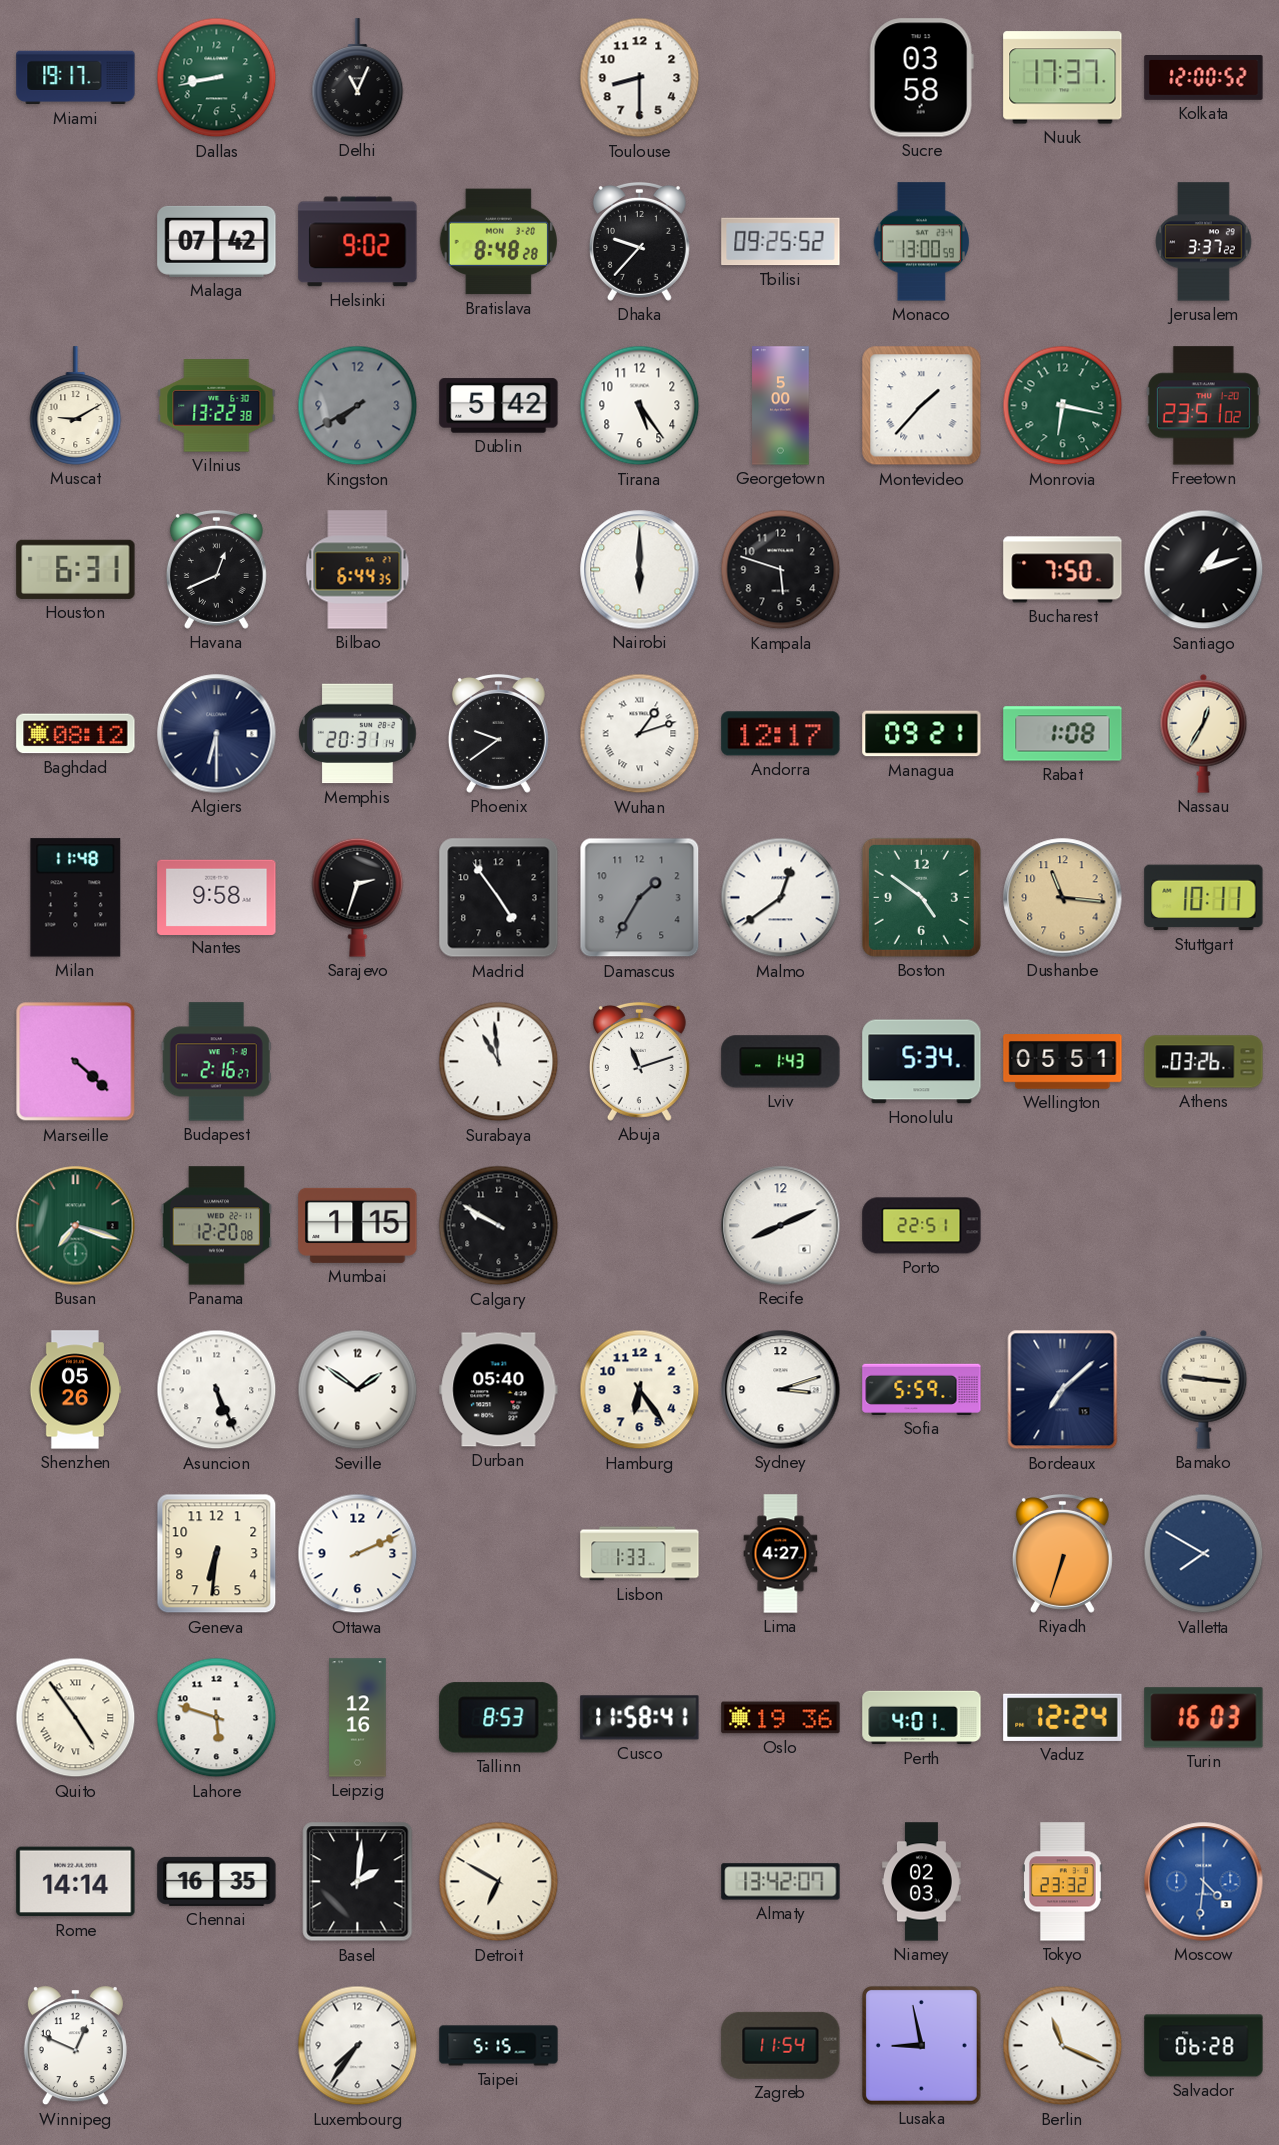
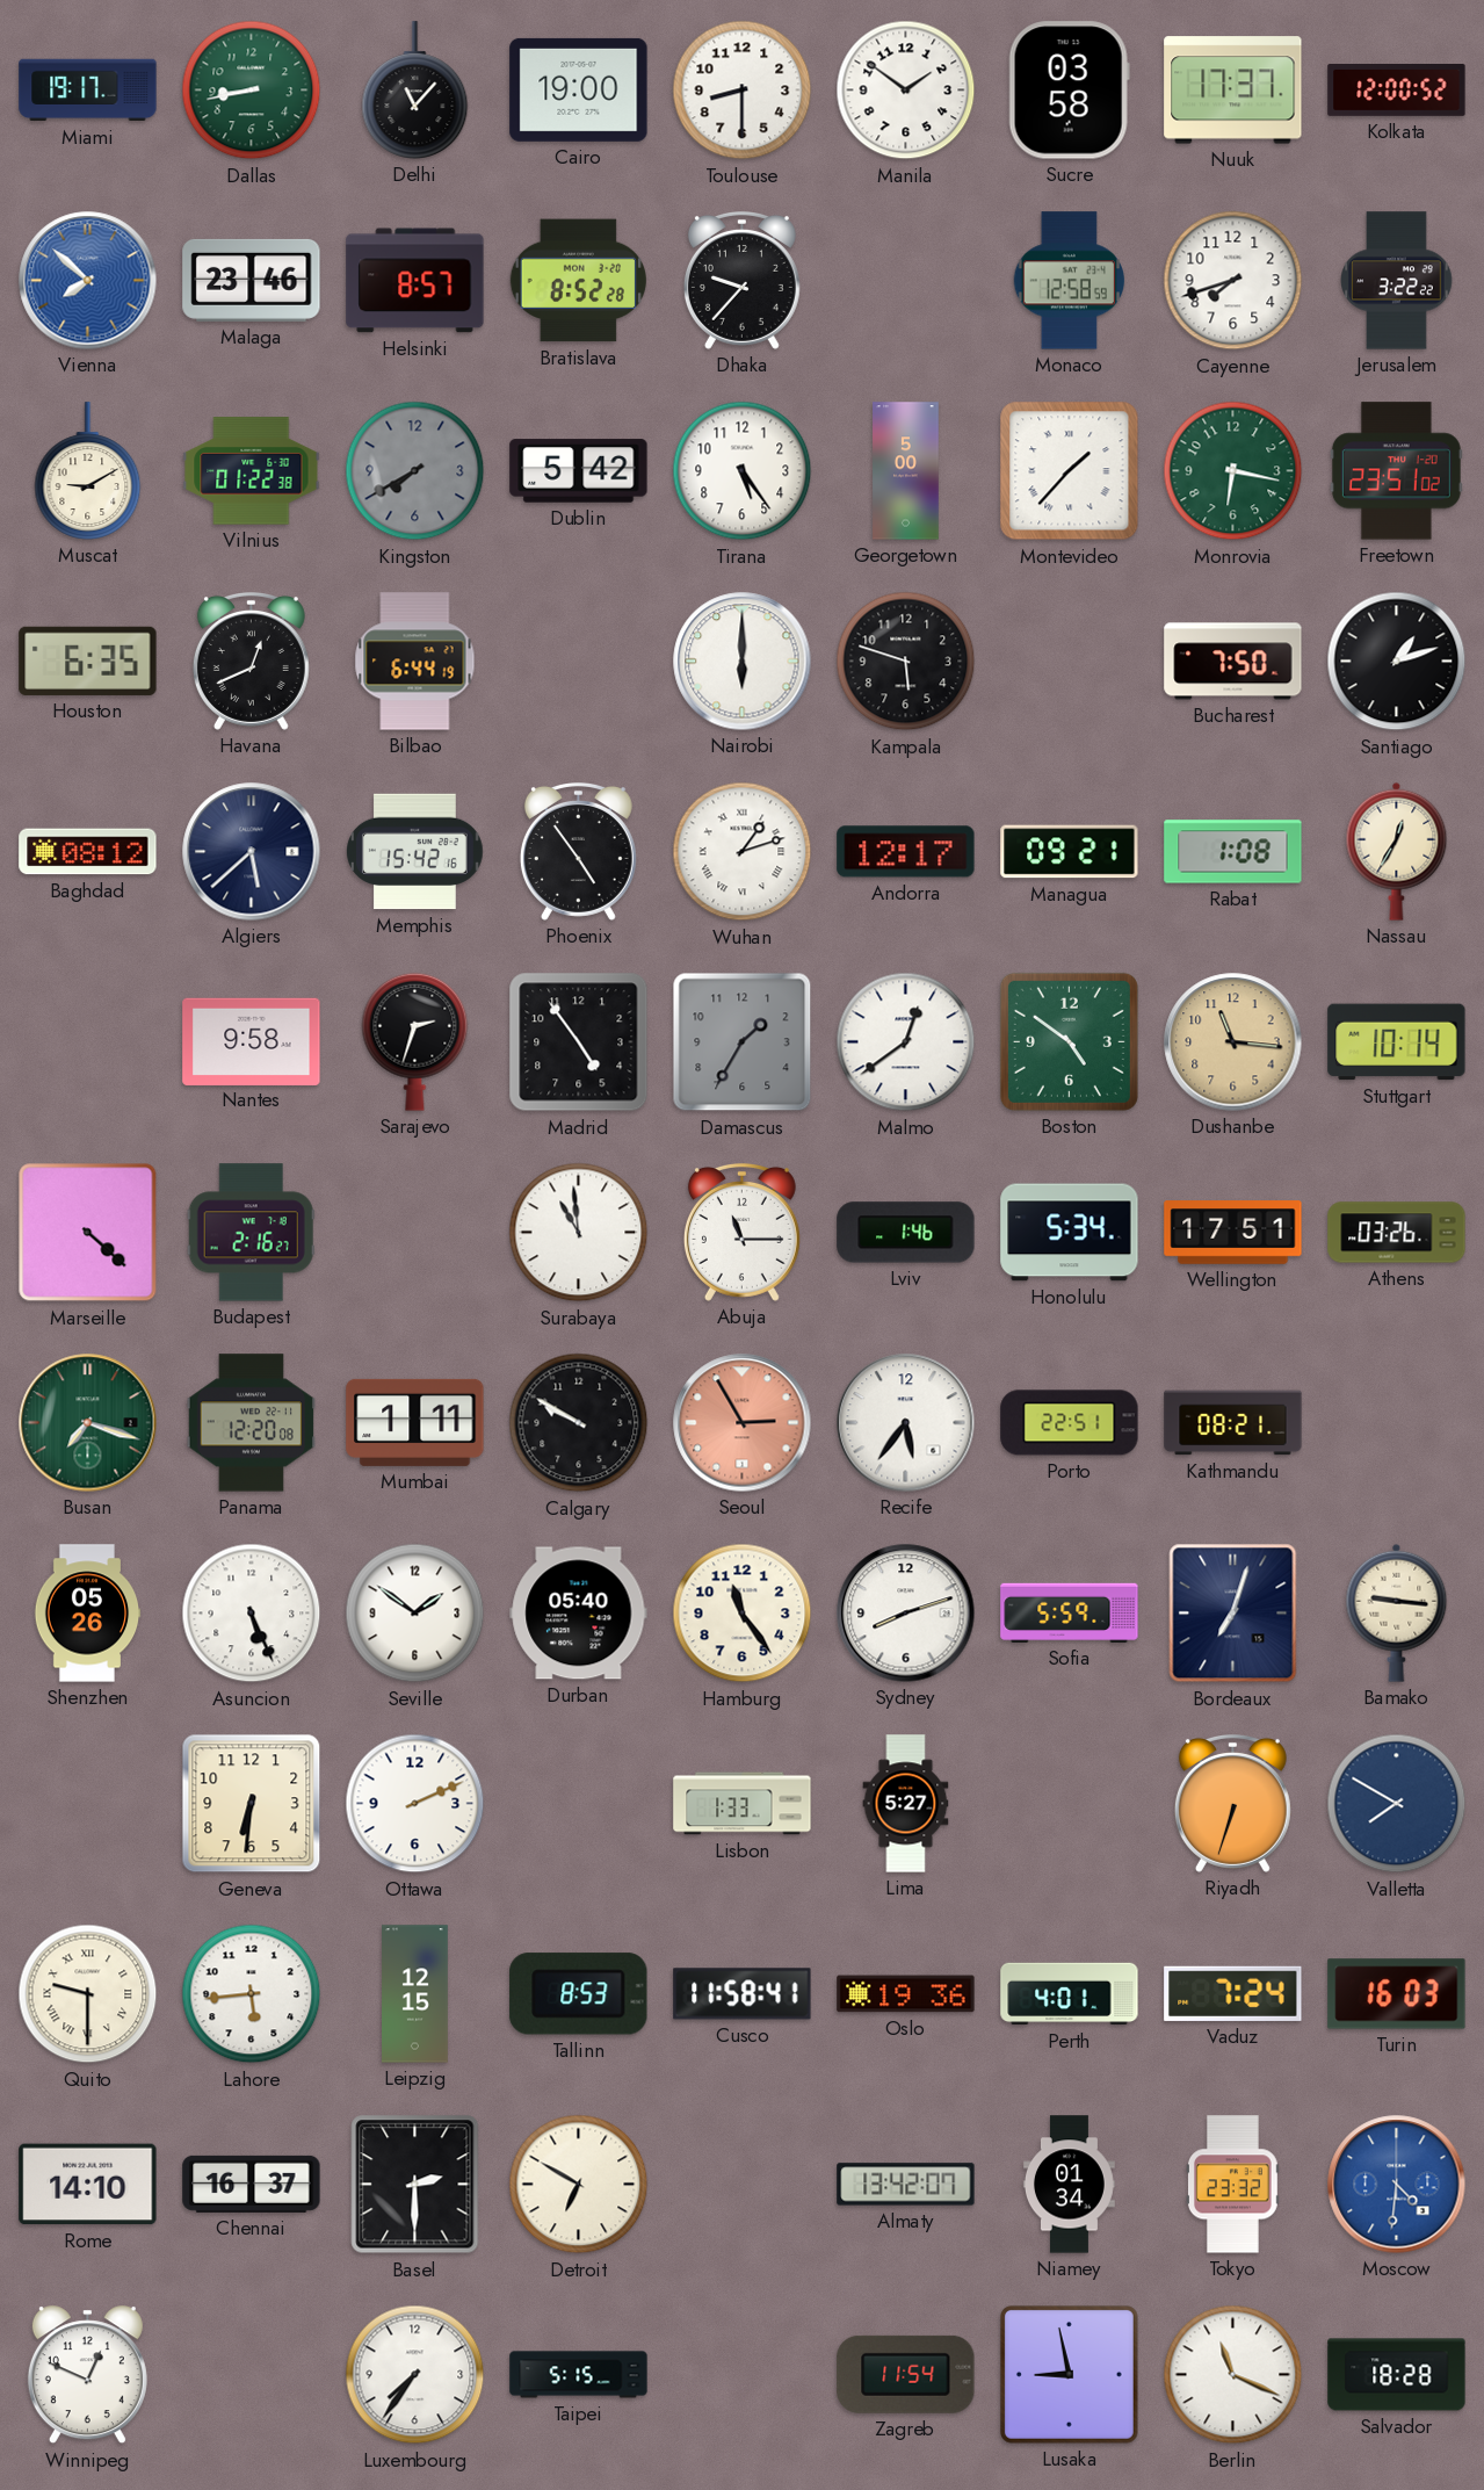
Delhi: 11:04 -> 11:07
Cairo: none -> 19:00
Manila: none -> 1:51
Vienna: none -> 7:52
Malaga: 07:42 -> 23:46
Helsinki: 9:02 -> 8:57
Bratislava: 8:48 -> 8:52
Tbilisi: 09:25 -> none
Monaco: 13:00 -> 12:58
Cayenne: none -> 7:42
Jerusalem: 3:37 -> 3:22
Vilnius: 13:22 -> 01:22
Houston: 6:31 -> 6:35
Bilbao: 6:44:35 -> 6:44:19
Algiers: 6:30 -> 5:38
Memphis: 20:31 -> 15:42
Phoenix: 9:39 -> 4:54
Milan: 11:48 -> none
Stuttgart: 10:11 -> 10:14
Abuja: 11:12 -> 11:15
Lviv: 1:43 -> 1:46
Wellington: 05:51 -> 17:51
Mumbai: 1:15 -> 1:11
Seoul: none -> 2:55
Recife: 8:11 -> 5:36
Kathmandu: none -> 08:21
Hamburg: 6:24 -> 11:24
Sydney: 3:12 -> 8:12
Bordeaux: 7:08 -> 7:03
Lima: 4:27 -> 5:27
Quito: 4:54 -> 9:30
Lahore: 5:48 -> 5:44
Leipzig: 12:16 -> 12:15
Vaduz: 12:24 -> 7:24
Rome: 14:14 -> 14:10
Chennai: 16:35 -> 16:37
Basel: 2:01 -> 2:30
Niamey: 02:03 -> 01:34
Salvador: 06:28 -> 18:28
